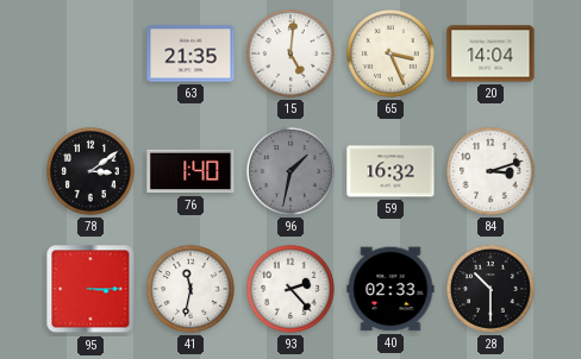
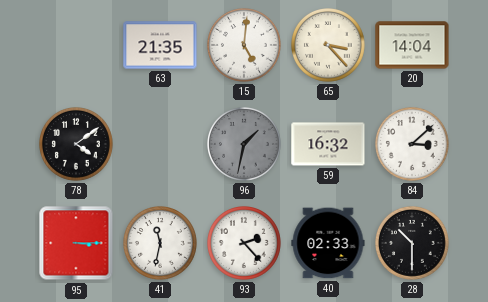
65: 3:26 -> 3:23
78: 3:09 -> 4:09
76: 1:40 -> none
84: 3:12 -> 3:08
